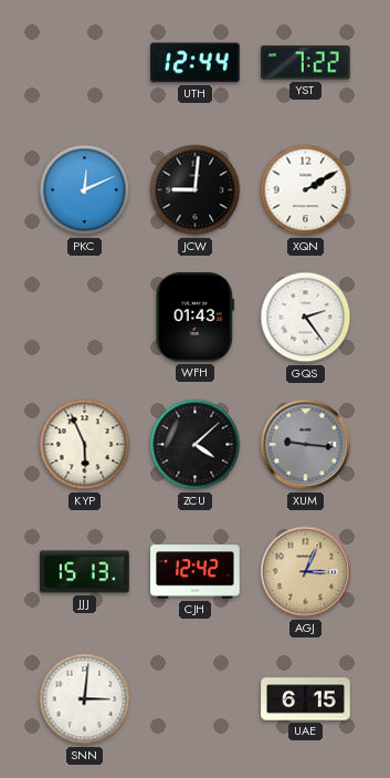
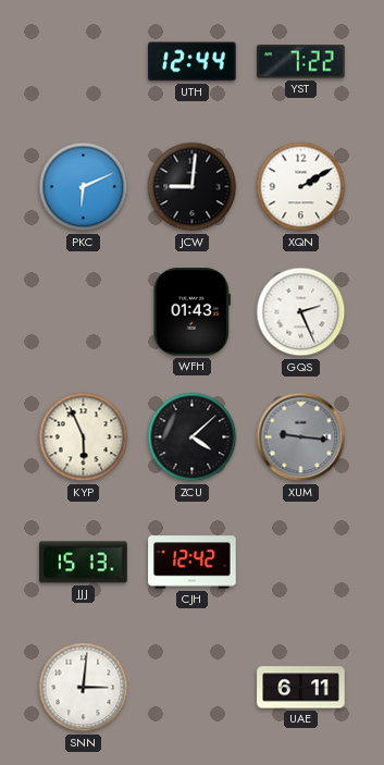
PKC: 12:11 -> 6:11
GQS: 2:24 -> 2:26
AGJ: 3:04 -> none
UAE: 6:15 -> 6:11
